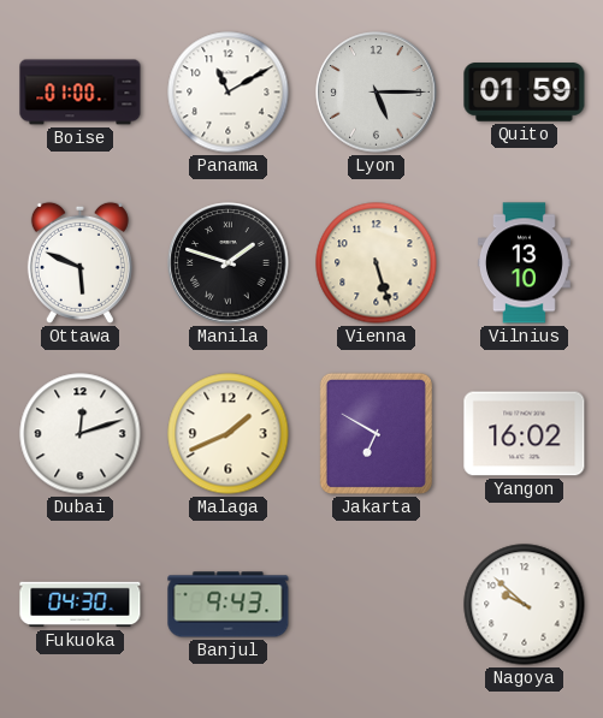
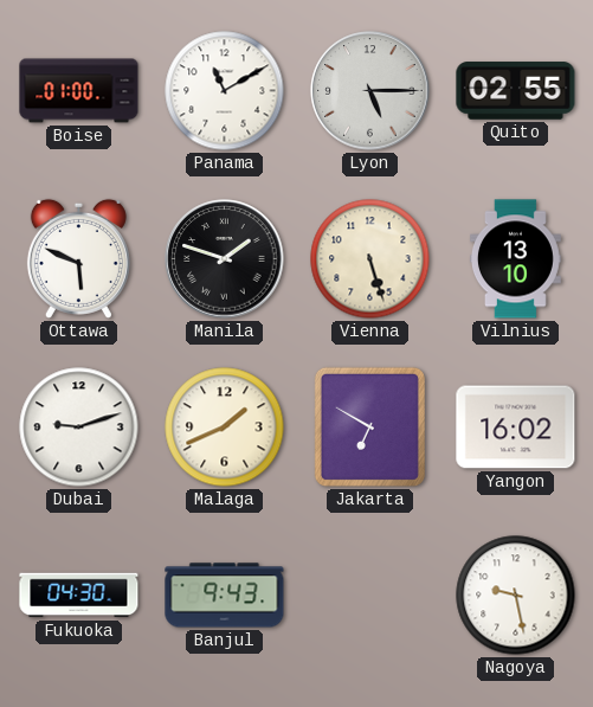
Quito: 01:59 -> 02:55
Dubai: 12:12 -> 9:12
Nagoya: 9:52 -> 9:28
